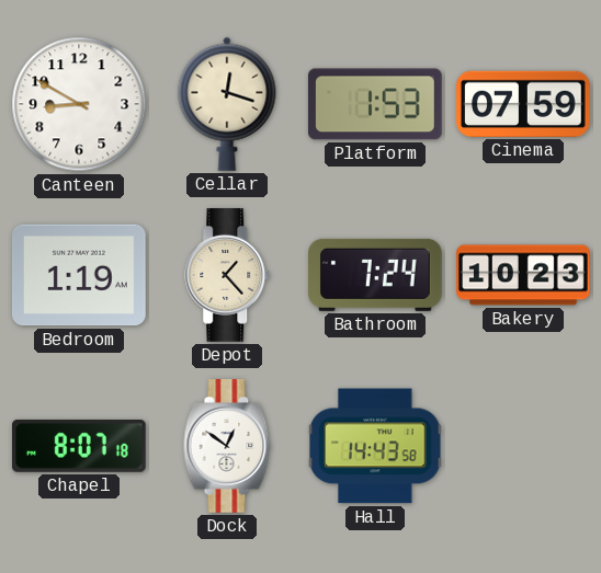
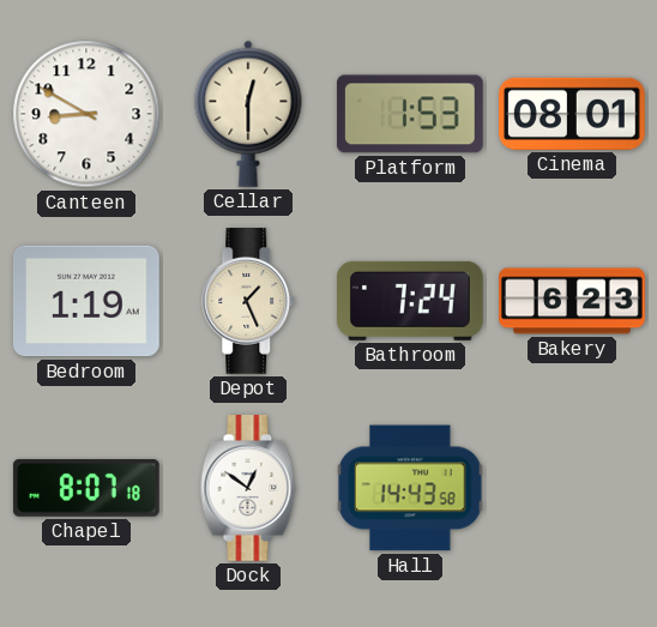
Cellar: 12:18 -> 12:30
Cinema: 07:59 -> 08:01
Depot: 1:23 -> 1:26
Bakery: 10:23 -> 6:23
